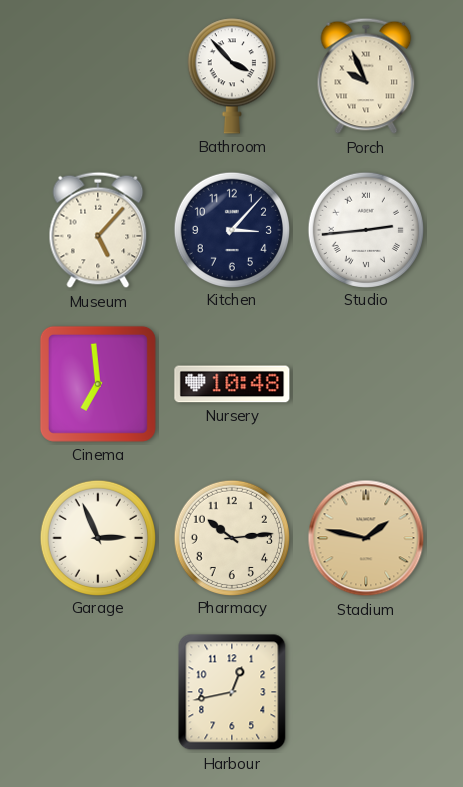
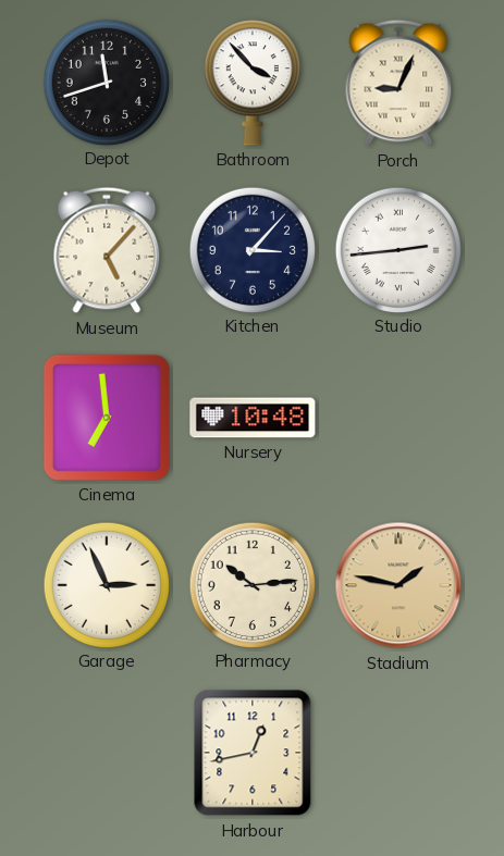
Depot: none -> 11:42
Porch: 9:56 -> 9:04
